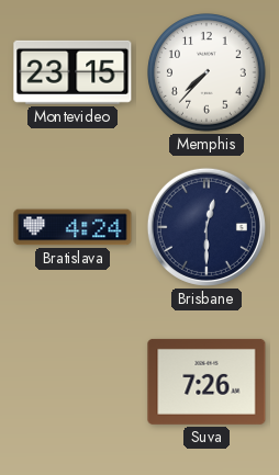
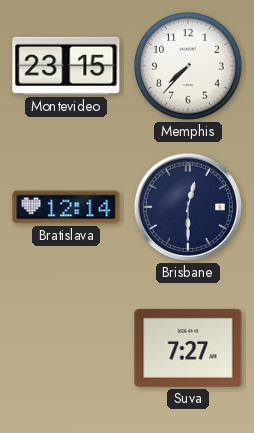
Bratislava: 4:24 -> 12:14
Suva: 7:26 -> 7:27
